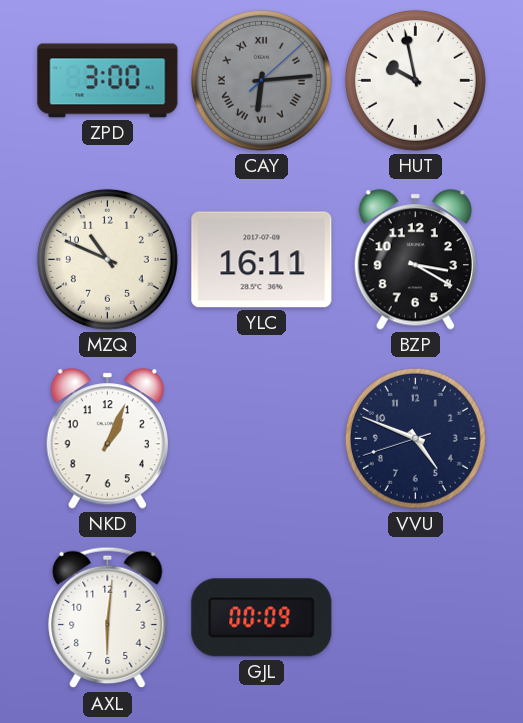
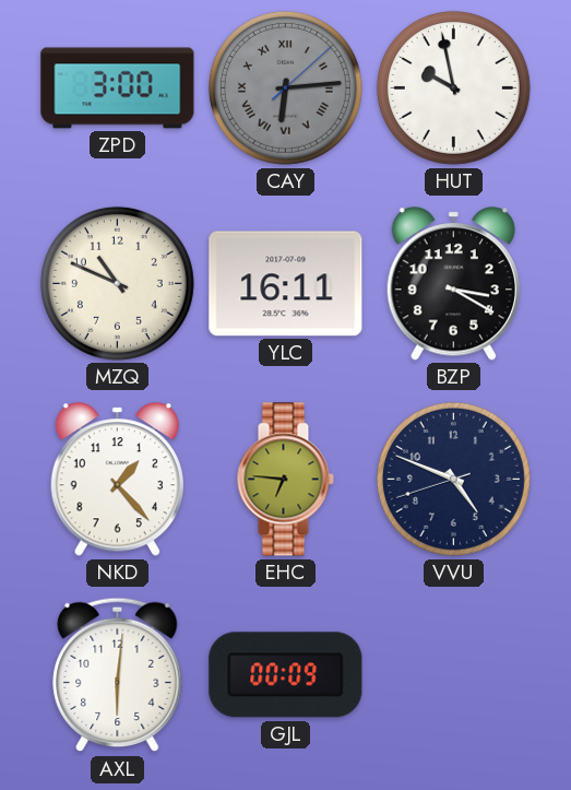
NKD: 1:04 -> 1:23
EHC: none -> 6:46
